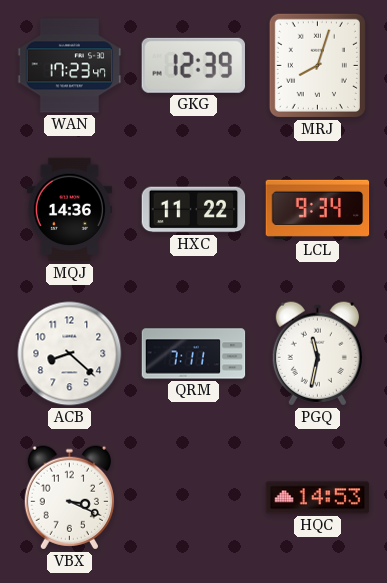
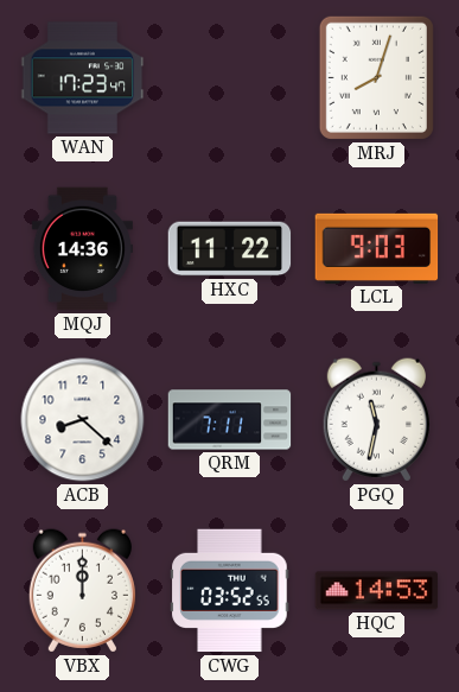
GKG: 12:39 -> none
LCL: 9:34 -> 9:03
VBX: 3:19 -> 12:00
CWG: none -> 03:52
